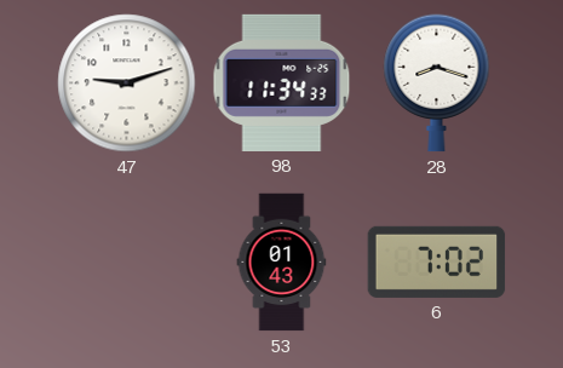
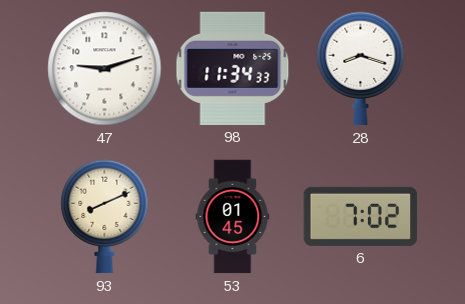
93: none -> 8:11
53: 01:43 -> 01:45
